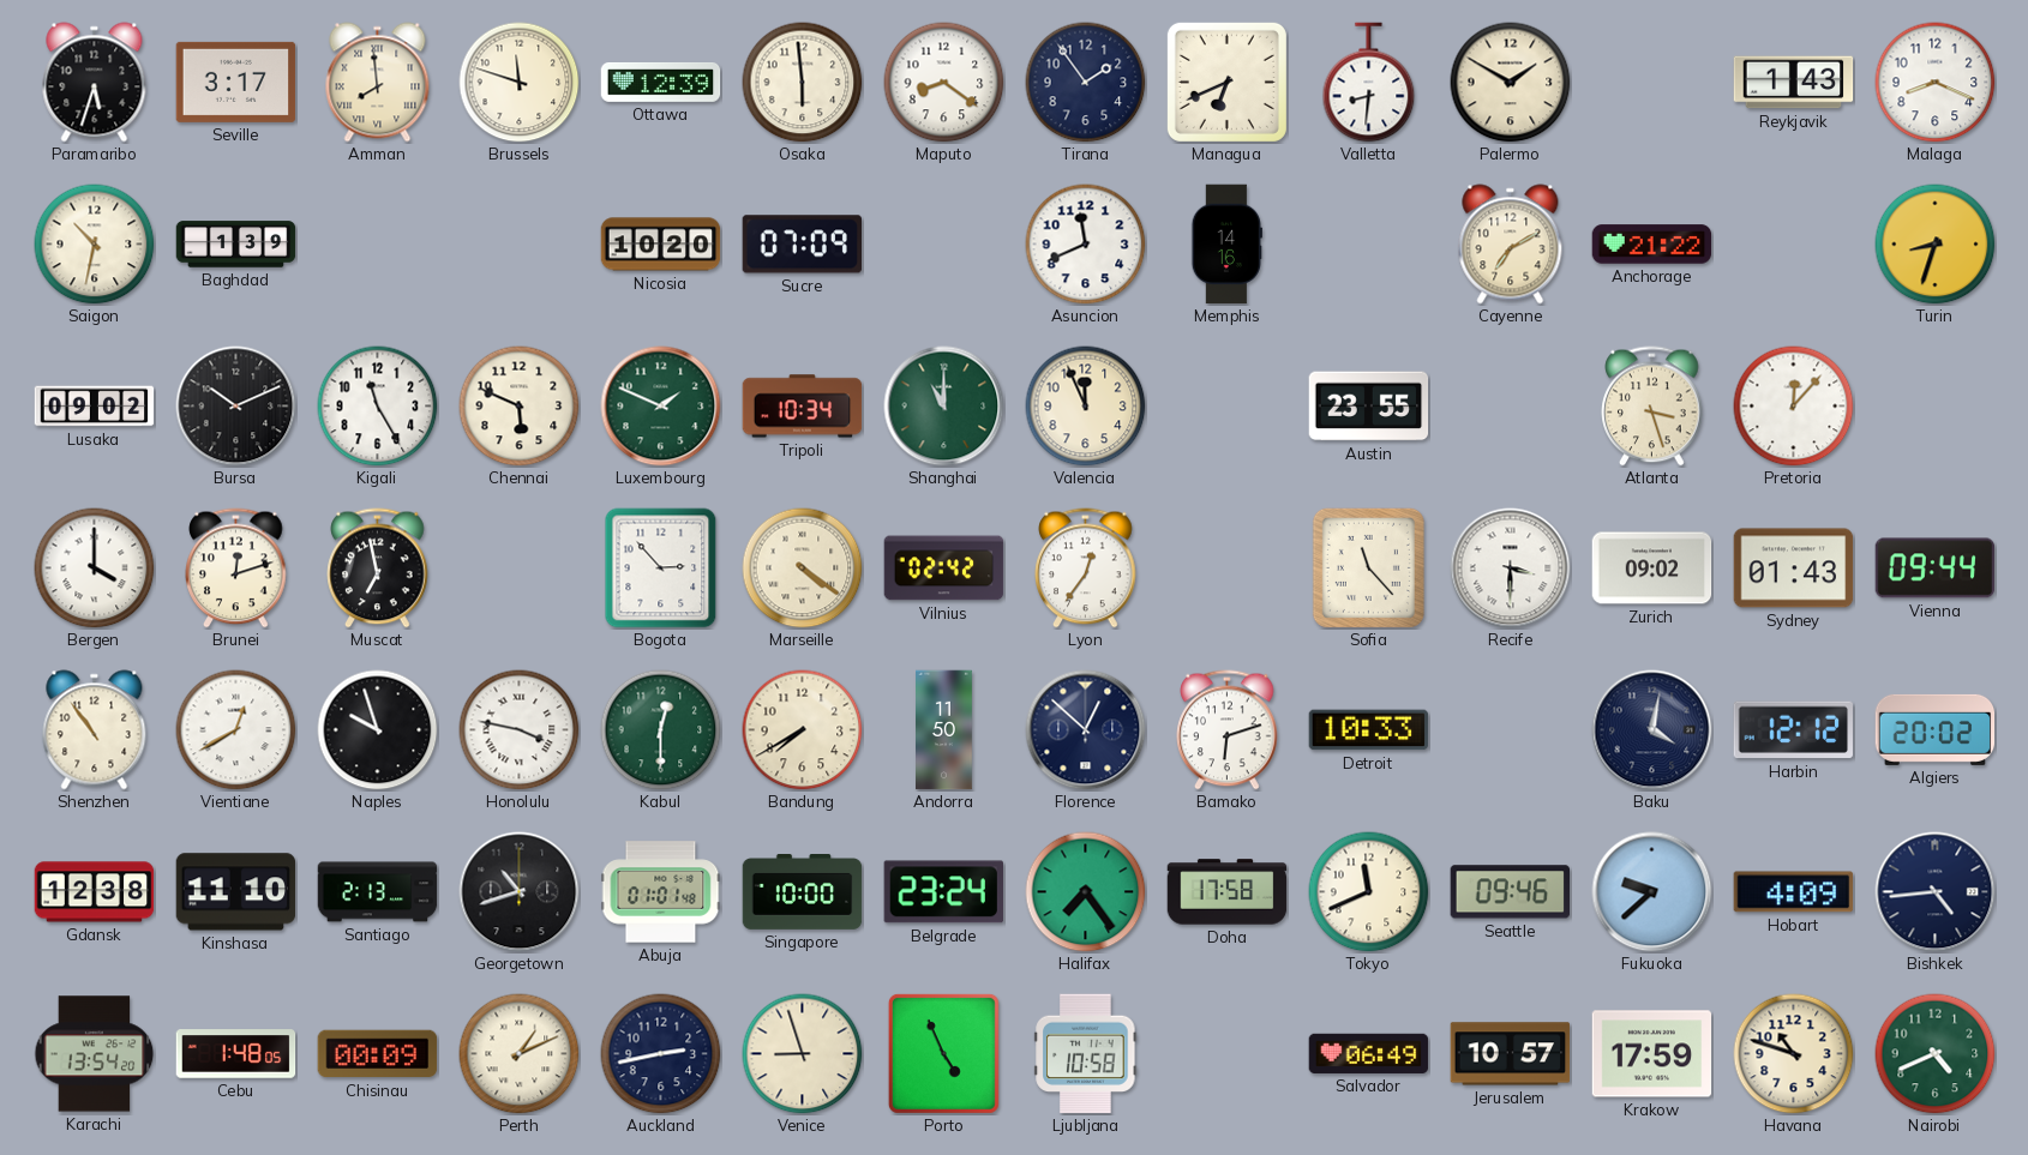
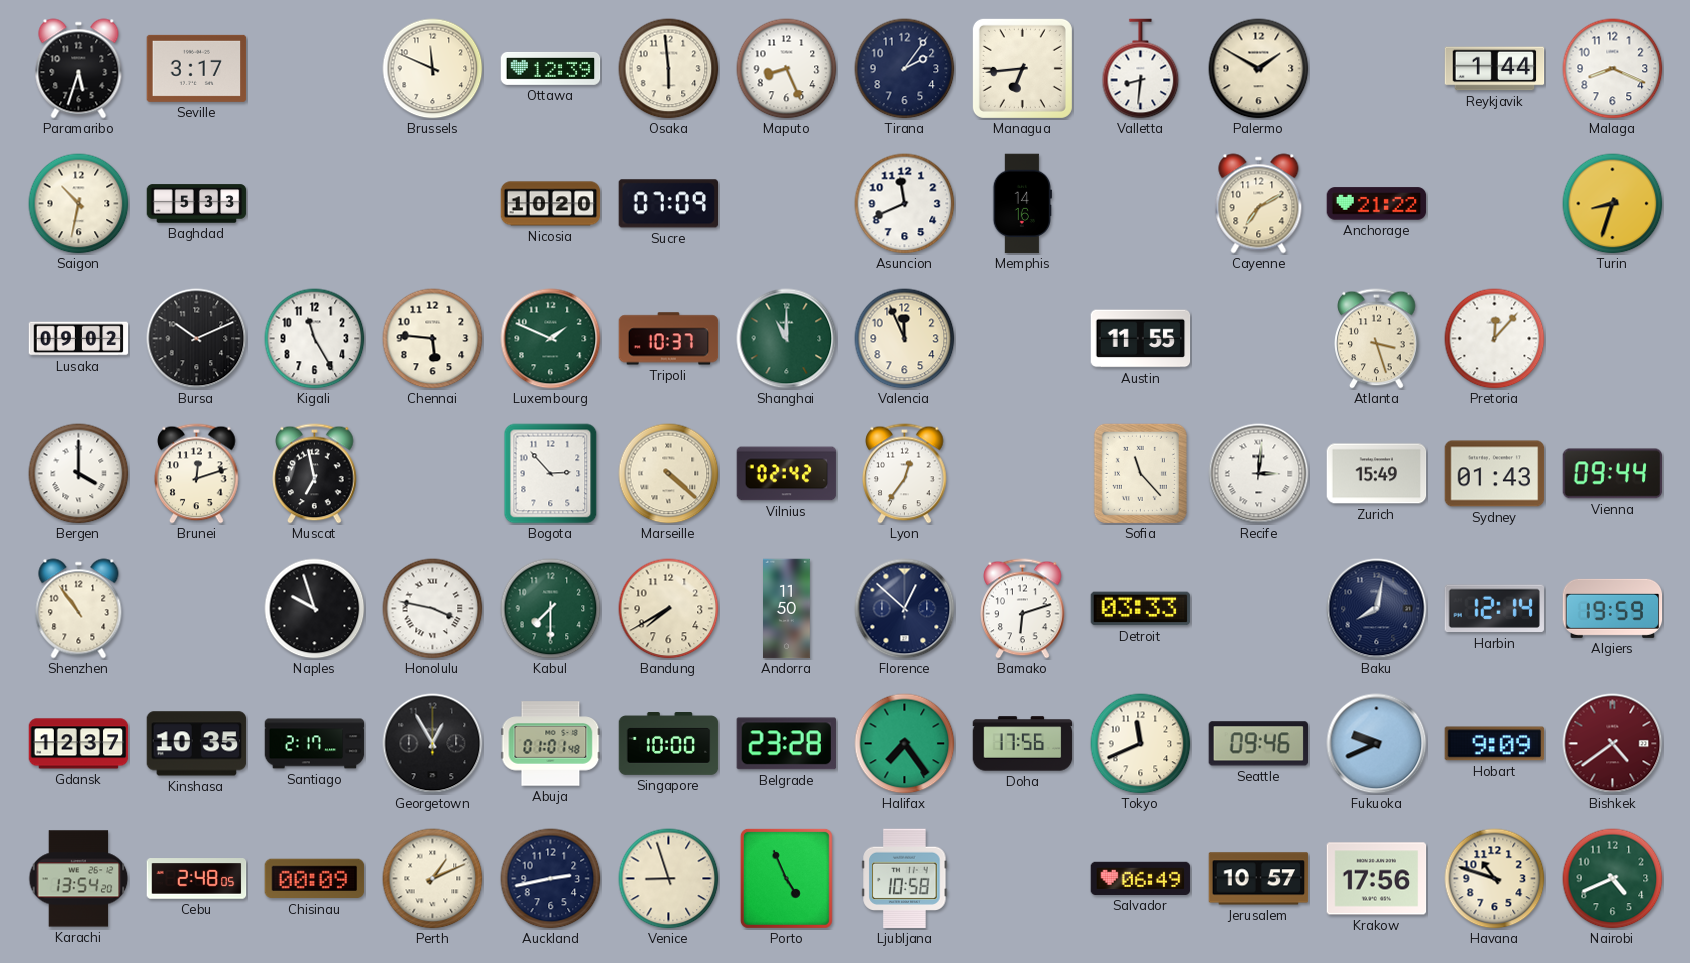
Amman: 7:59 -> none
Brussels: 11:48 -> 11:49
Maputo: 8:21 -> 8:26
Tirana: 1:54 -> 2:06
Managua: 6:41 -> 6:44
Reykjavik: 1:43 -> 1:44
Baghdad: 1:39 -> 5:33
Chennai: 5:49 -> 5:46
Tripoli: 10:34 -> 10:37
Austin: 23:55 -> 11:55
Marseille: 4:21 -> 4:22
Recife: 3:30 -> 3:01
Zurich: 09:02 -> 15:49
Vientiane: 12:40 -> none
Kabul: 12:30 -> 7:30
Detroit: 10:33 -> 03:33
Baku: 4:02 -> 8:02
Harbin: 12:12 -> 12:14
Algiers: 20:02 -> 19:59
Gdansk: 12:38 -> 12:37
Kinshasa: 11:10 -> 10:35
Santiago: 2:13 -> 2:17
Georgetown: 10:42 -> 12:55
Belgrade: 23:24 -> 23:28
Doha: 17:58 -> 17:56
Fukuoka: 9:38 -> 9:41
Hobart: 4:09 -> 9:09
Bishkek: 4:44 -> 4:39
Bishkek dial: navy -> burgundy
Cebu: 1:48 -> 2:48
Krakow: 17:59 -> 17:56
